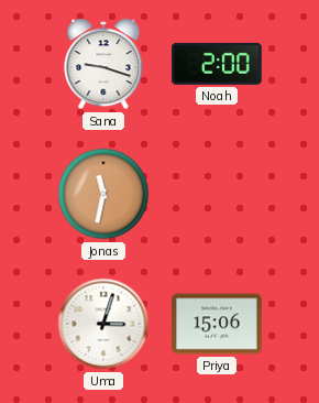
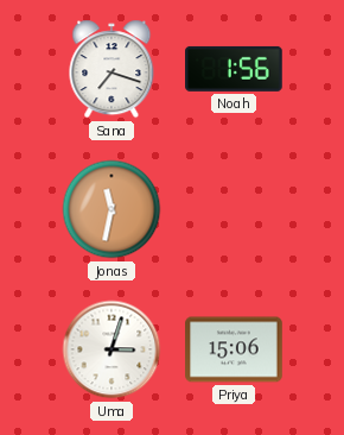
Sana: 9:18 -> 7:18
Noah: 2:00 -> 1:56
